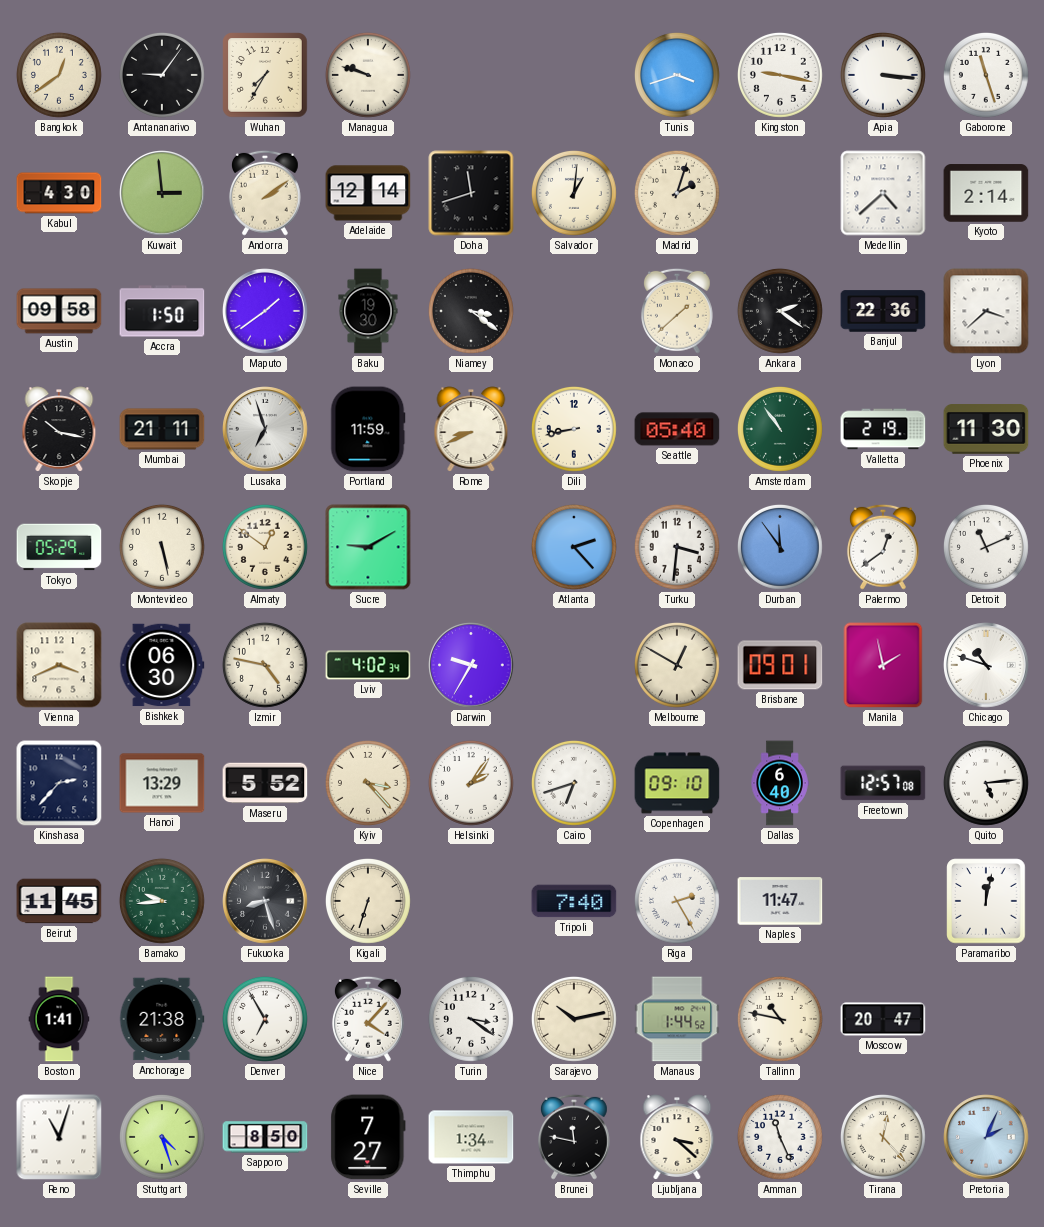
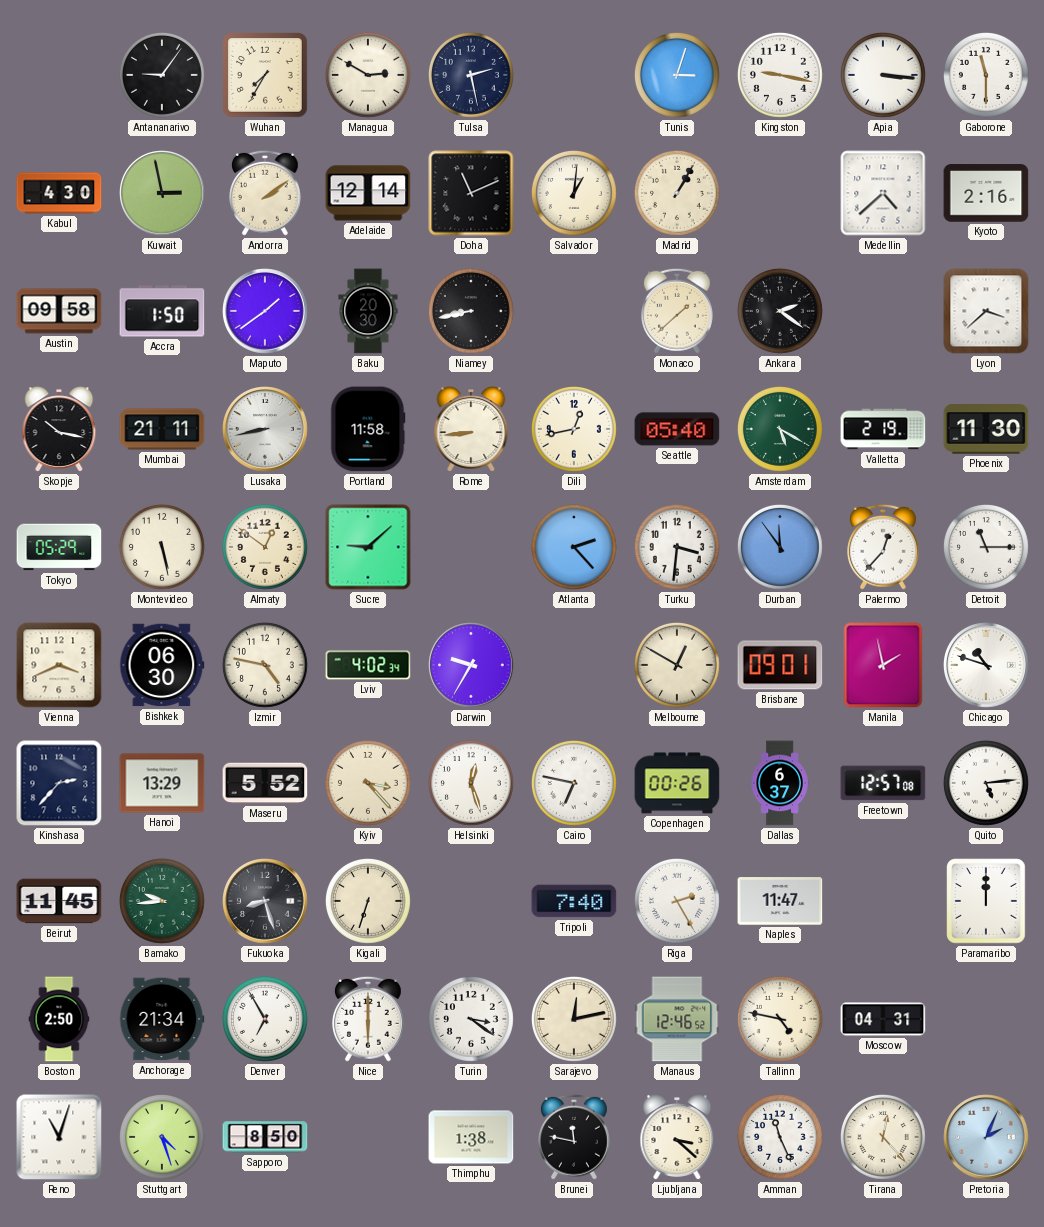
Bangkok: 12:39 -> none
Managua: 9:48 -> 2:50
Tulsa: none -> 2:28
Tunis: 3:42 -> 3:03
Gaborone: 11:27 -> 11:30
Kuwait: 2:59 -> 2:58
Doha: 11:42 -> 11:11
Madrid: 2:03 -> 1:05
Kyoto: 2:14 -> 2:16
Baku: 19:30 -> 20:30
Niamey: 3:21 -> 8:43
Banjul: 22:36 -> none
Lusaka: 6:57 -> 8:43
Portland: 11:59 -> 11:58
Rome: 8:41 -> 8:44
Dili: 8:43 -> 12:43
Amsterdam: 10:54 -> 5:20
Sucre: 9:10 -> 9:08
Palermo: 12:39 -> 12:37
Detroit: 11:11 -> 11:15
Helsinki: 2:06 -> 12:27
Cairo: 6:42 -> 6:47
Copenhagen: 09:10 -> 00:26
Dallas: 6:40 -> 6:37
Paramaribo: 12:02 -> 12:00
Boston: 1:41 -> 2:50
Anchorage: 21:38 -> 21:34
Nice: 4:07 -> 6:00
Sarajevo: 10:13 -> 12:13
Manaus: 1:44 -> 12:46
Tallinn: 10:47 -> 4:47
Moscow: 20:47 -> 04:31
Seville: 7:27 -> none
Thimphu: 1:34 -> 1:38
